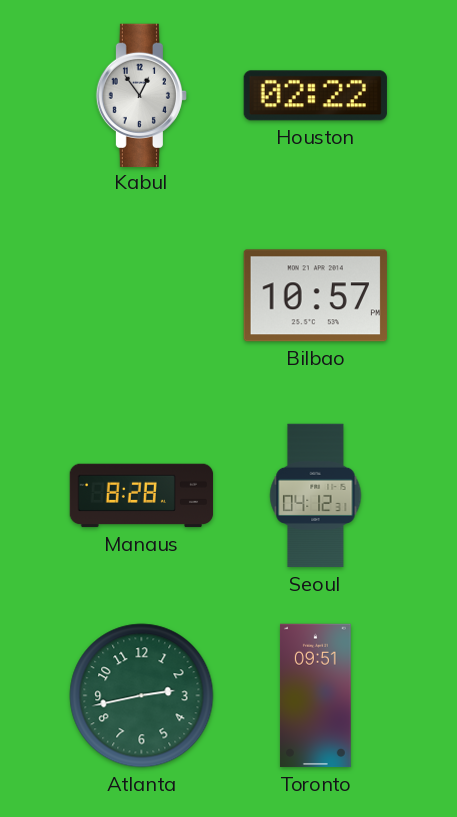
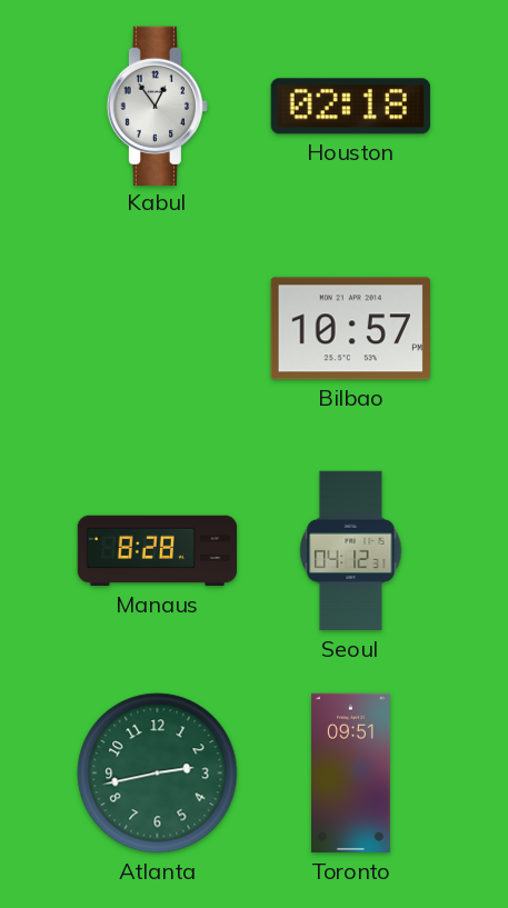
Houston: 02:22 -> 02:18
